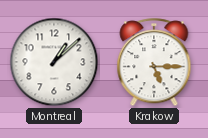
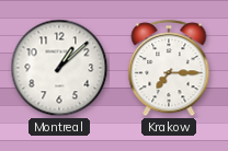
Krakow: 5:15 -> 7:15
